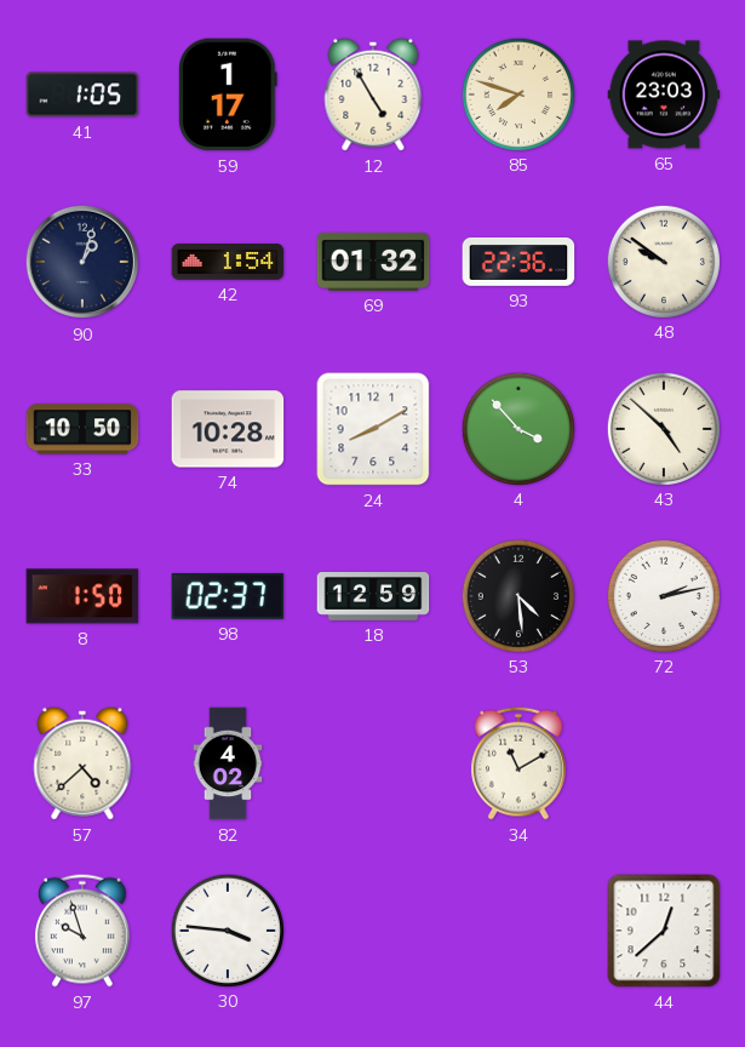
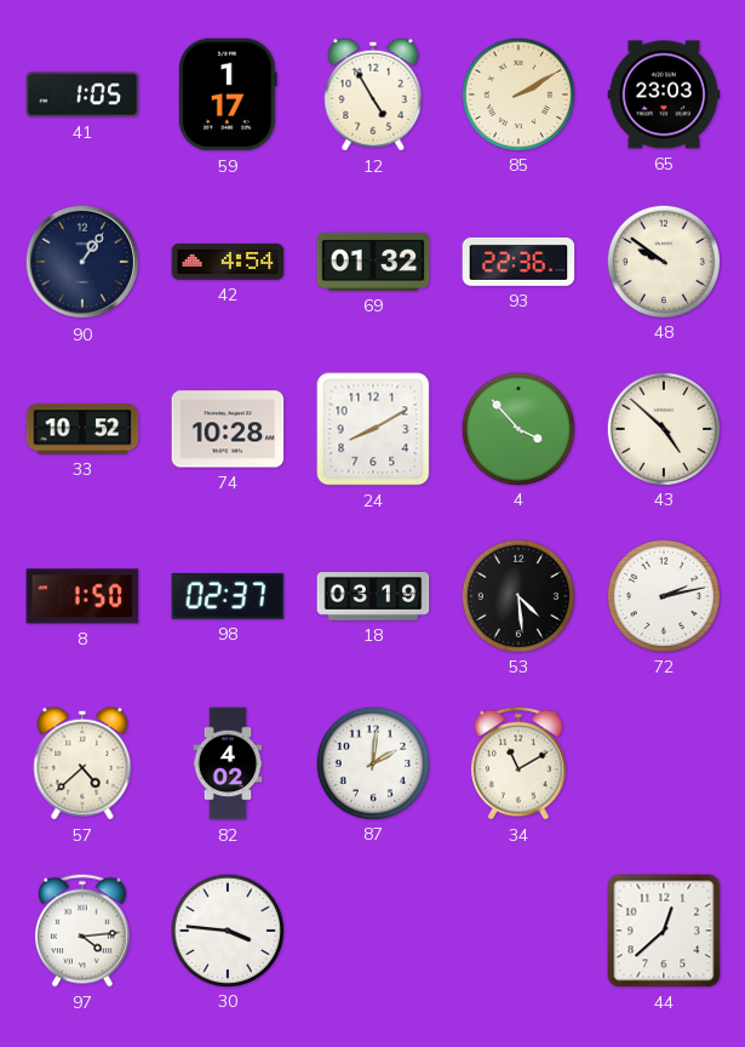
85: 7:48 -> 2:10
90: 1:03 -> 1:06
42: 1:54 -> 4:54
33: 10:50 -> 10:52
18: 12:59 -> 03:19
87: none -> 2:01
97: 9:57 -> 4:14
